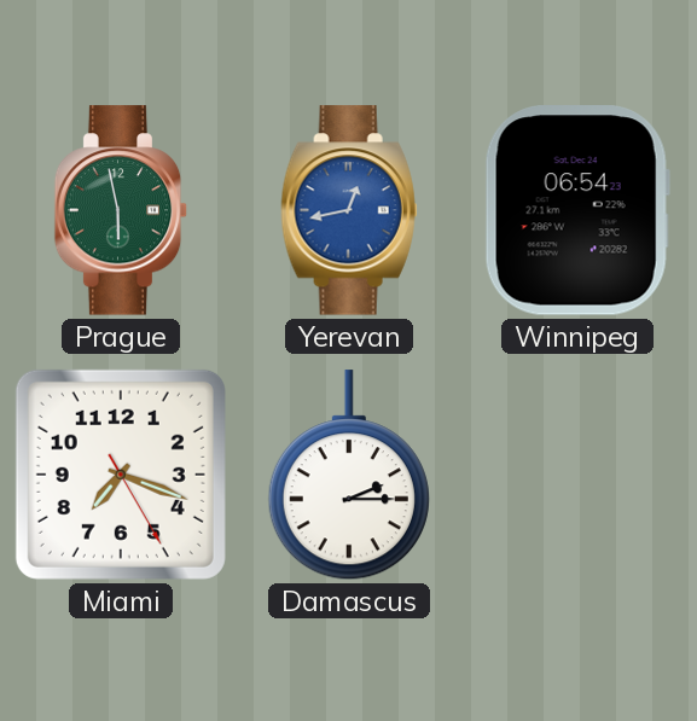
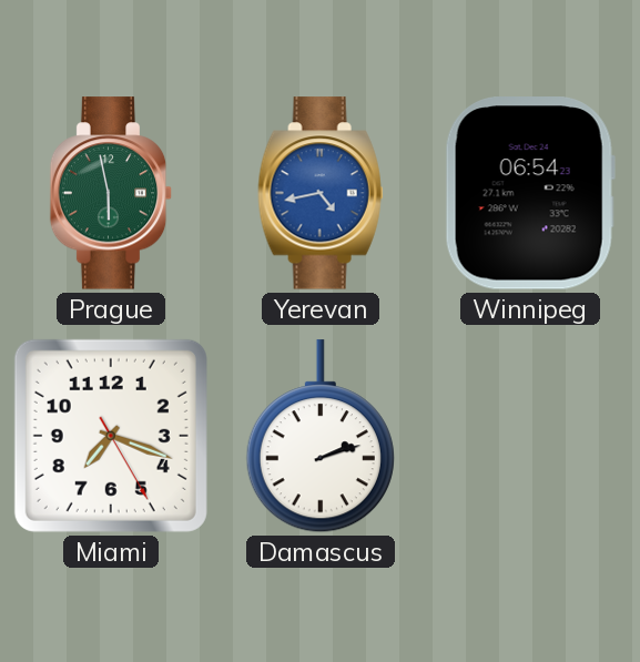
Yerevan: 12:43 -> 4:43
Damascus: 2:15 -> 2:12
